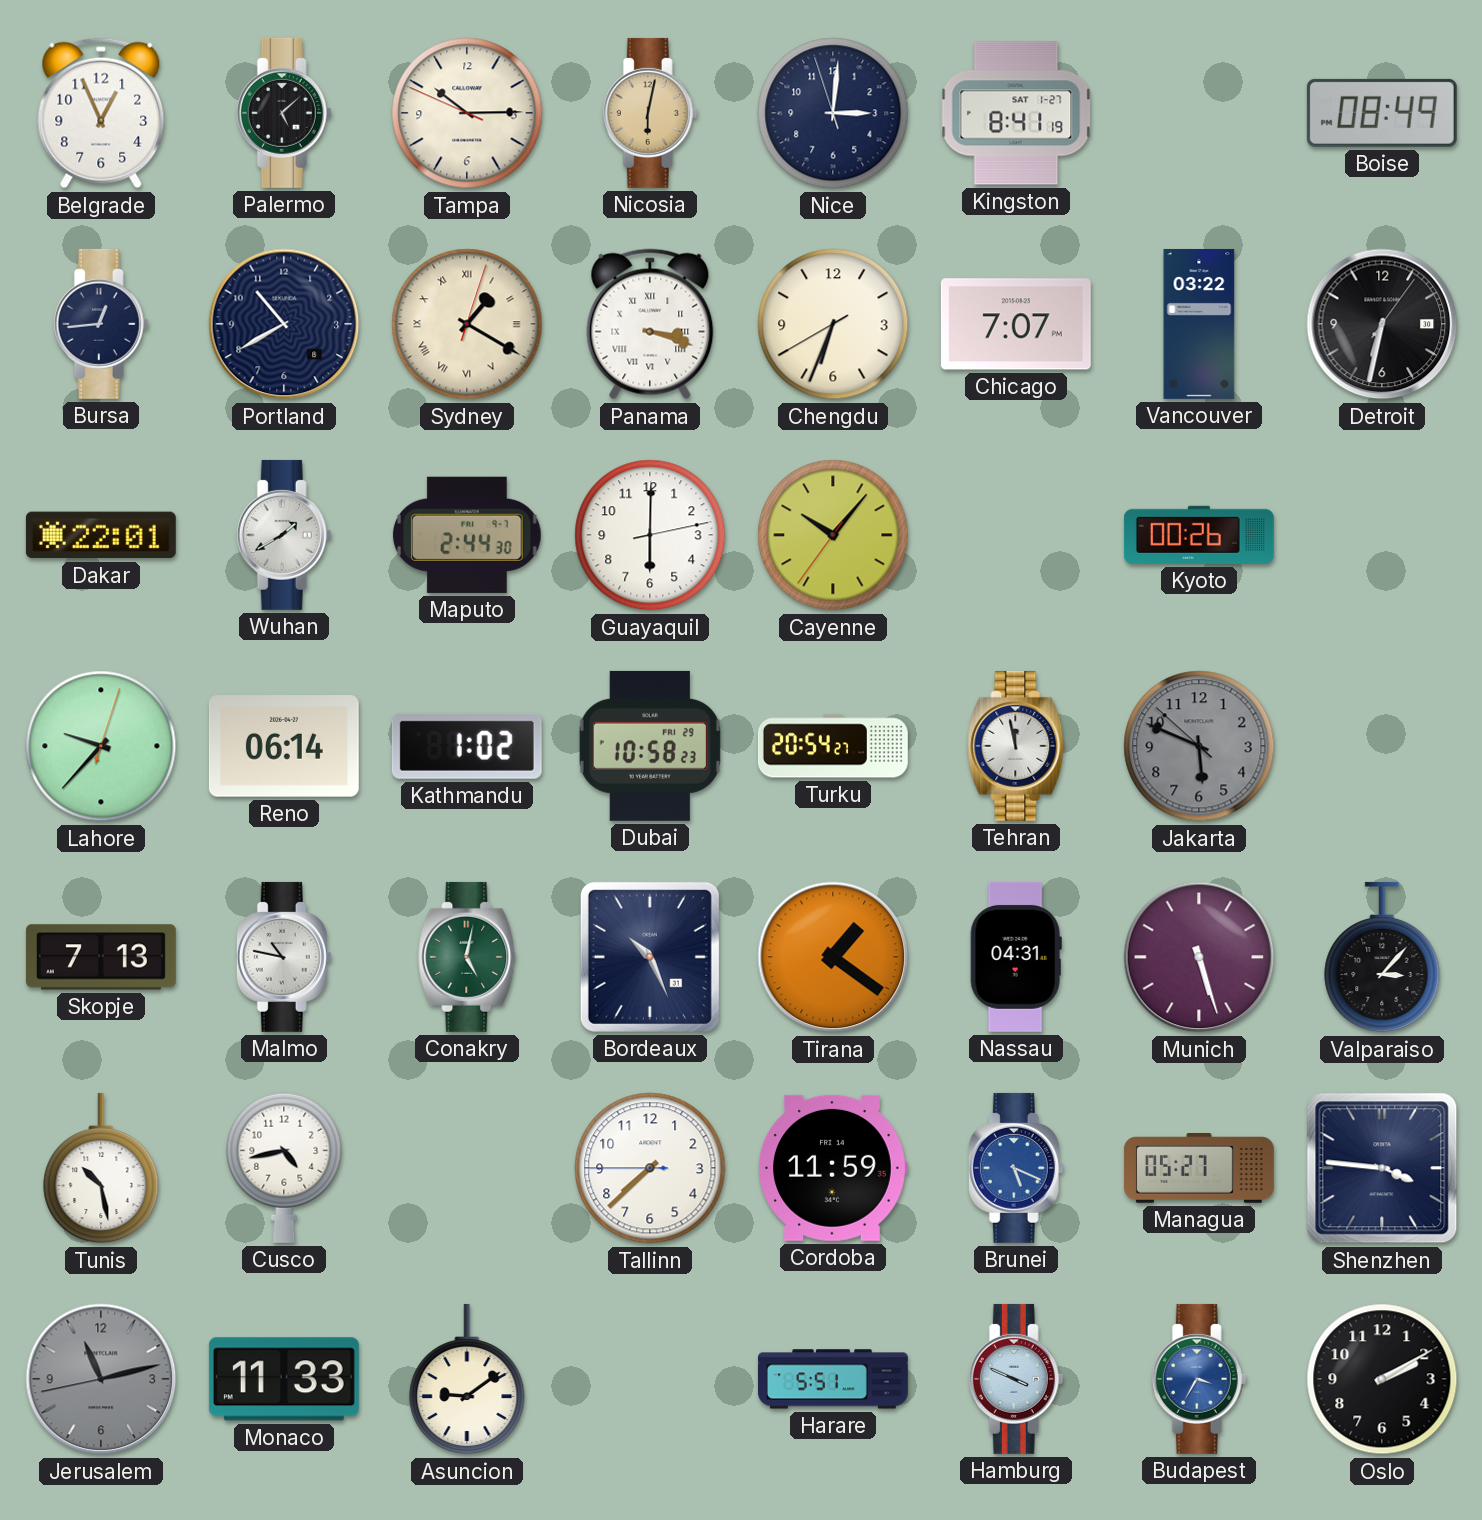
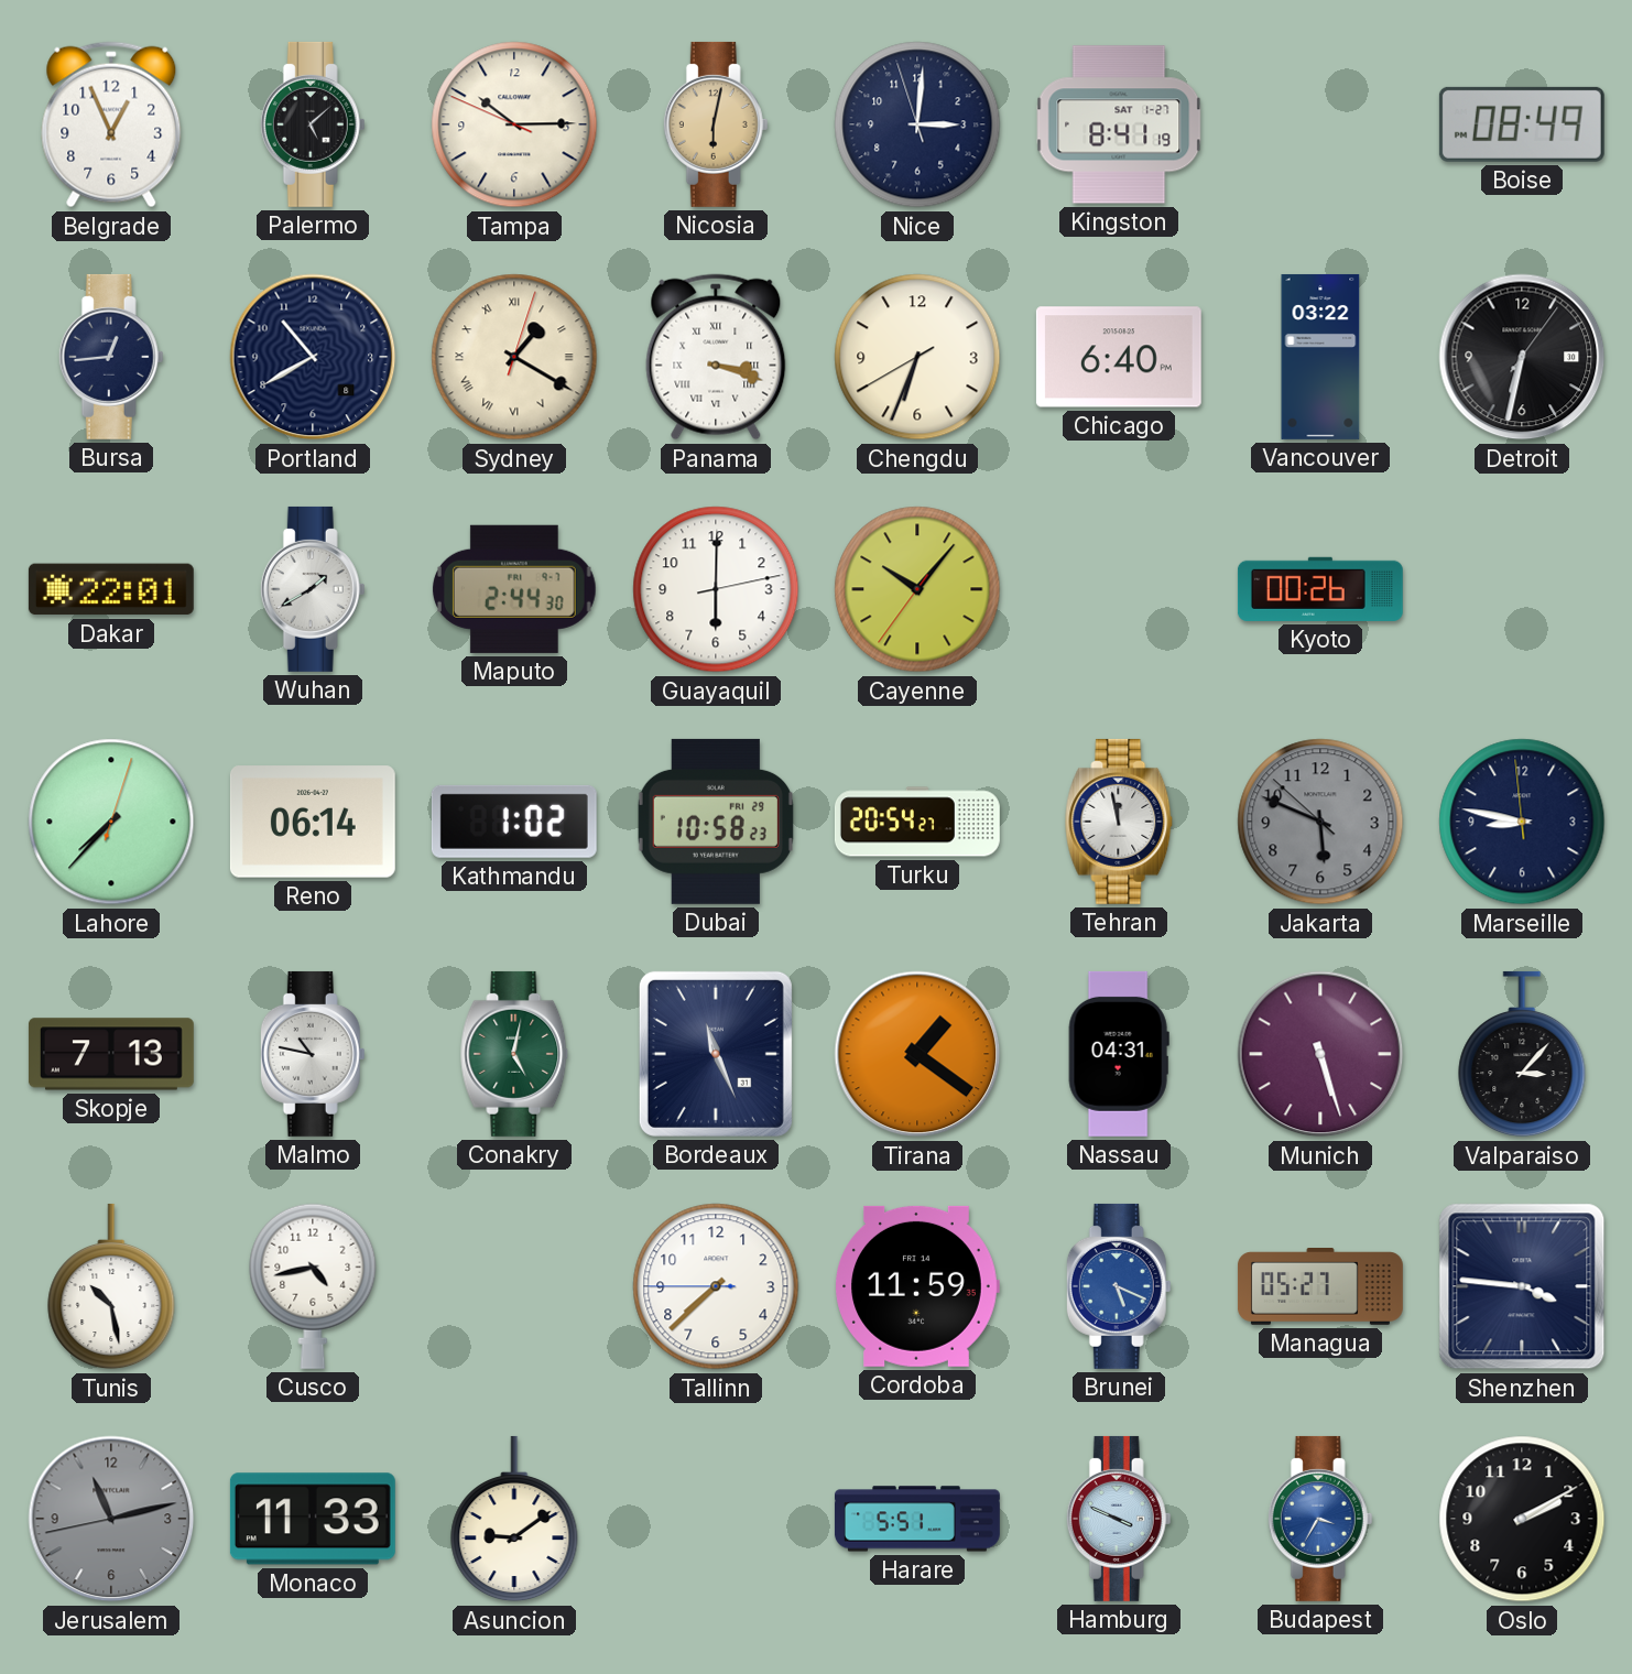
Chicago: 7:07 -> 6:40
Lahore: 9:37 -> 7:37
Marseille: none -> 8:46
Bordeaux: 10:26 -> 11:26
